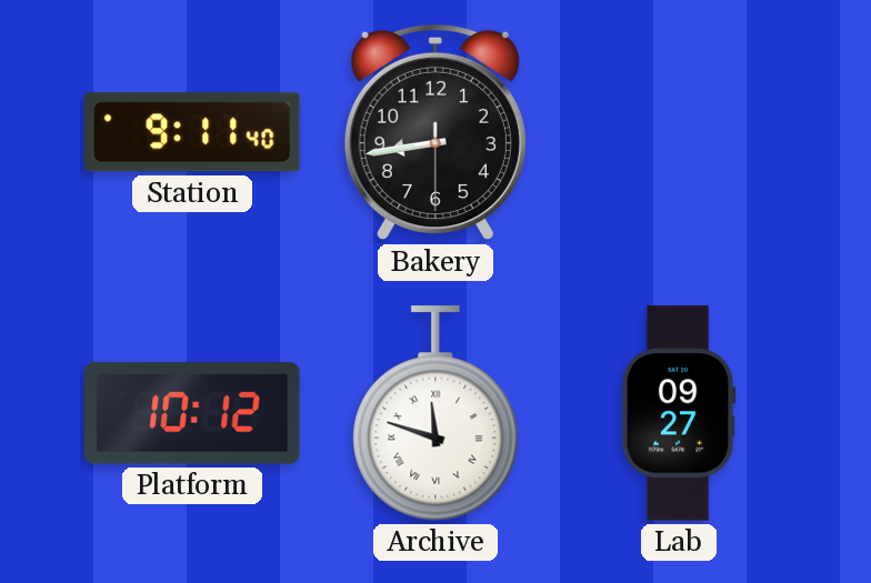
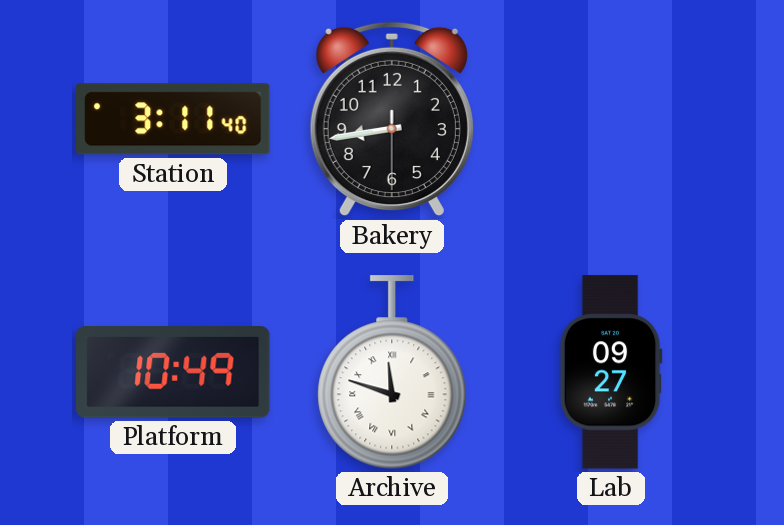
Station: 9:11 -> 3:11
Platform: 10:12 -> 10:49
